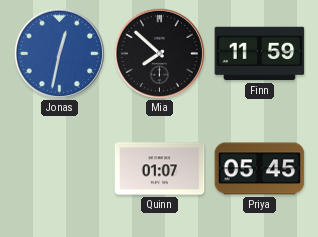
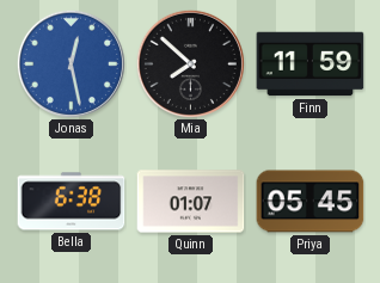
Jonas: 12:32 -> 12:28
Bella: none -> 6:38
